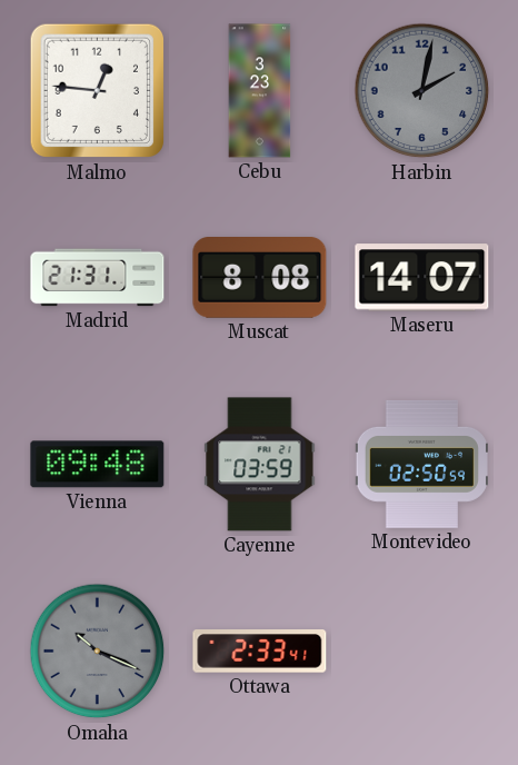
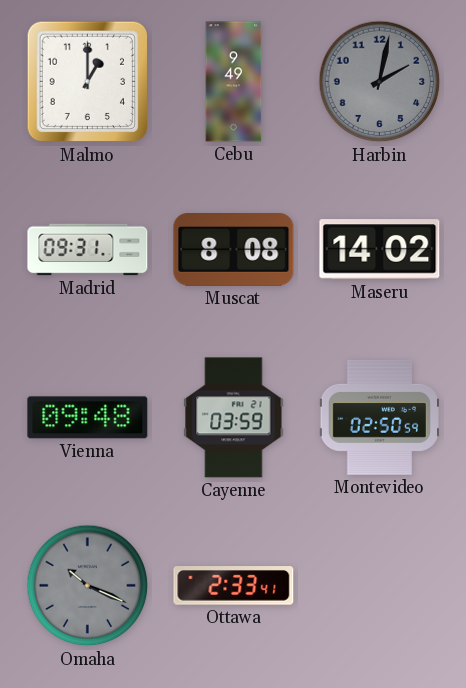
Malmo: 12:46 -> 1:00
Cebu: 3:23 -> 9:49
Madrid: 21:31 -> 09:31
Maseru: 14:07 -> 14:02
